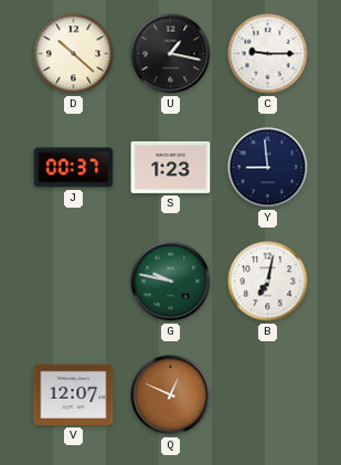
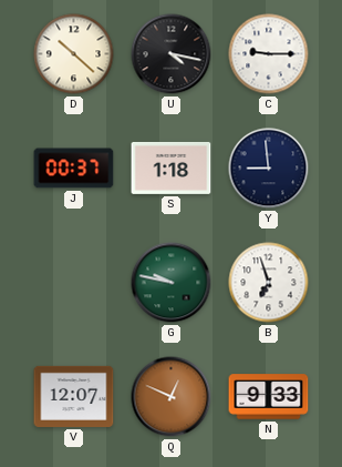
U: 1:17 -> 4:17
S: 1:23 -> 1:18
B: 7:02 -> 6:57
N: none -> 9:33
